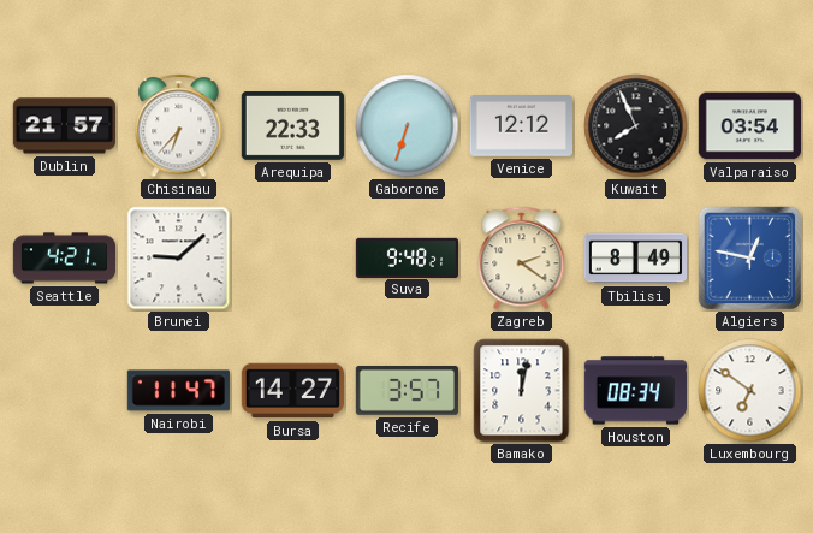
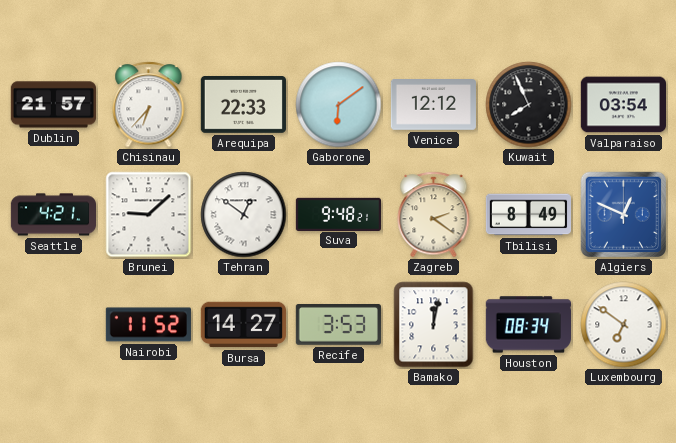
Gaborone: 6:33 -> 6:09
Tehran: none -> 12:51
Algiers: 12:47 -> 12:49
Nairobi: 11:47 -> 11:52
Recife: 3:57 -> 3:53
